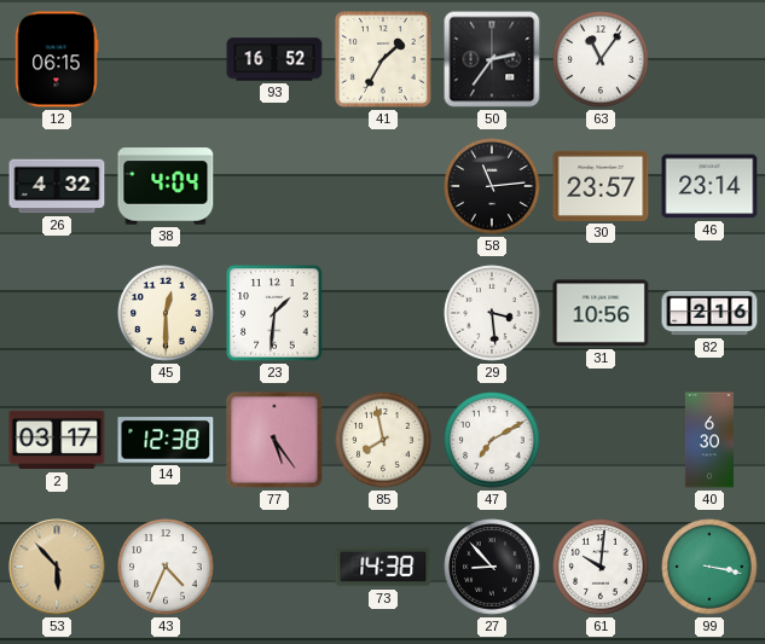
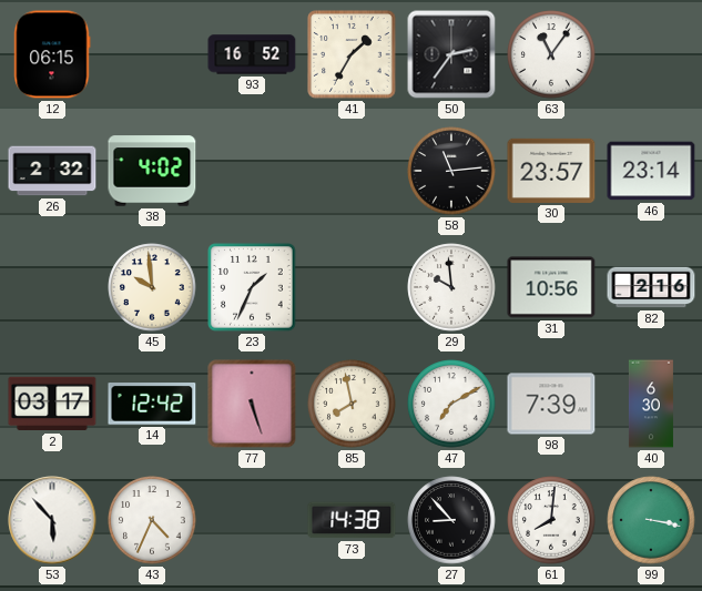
26: 4:32 -> 2:32
38: 4:04 -> 4:02
45: 12:30 -> 9:59
23: 1:31 -> 1:34
29: 3:29 -> 9:59
14: 12:38 -> 12:42
77: 5:24 -> 5:27
98: none -> 7:39
53 dial: champagne -> white
61: 10:01 -> 8:01
